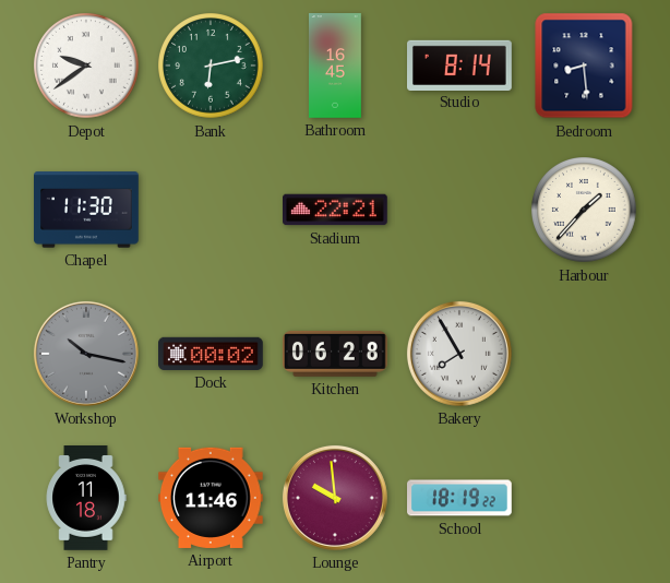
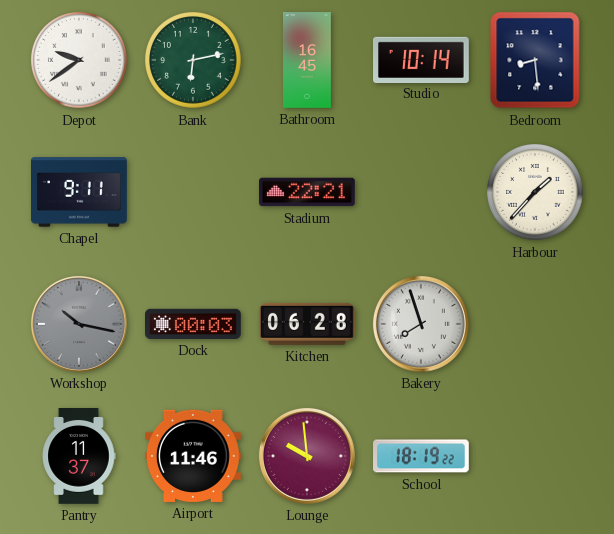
Studio: 8:14 -> 10:14
Chapel: 11:30 -> 9:11
Dock: 00:02 -> 00:03
Bakery: 7:55 -> 7:57
Pantry: 11:18 -> 11:37
